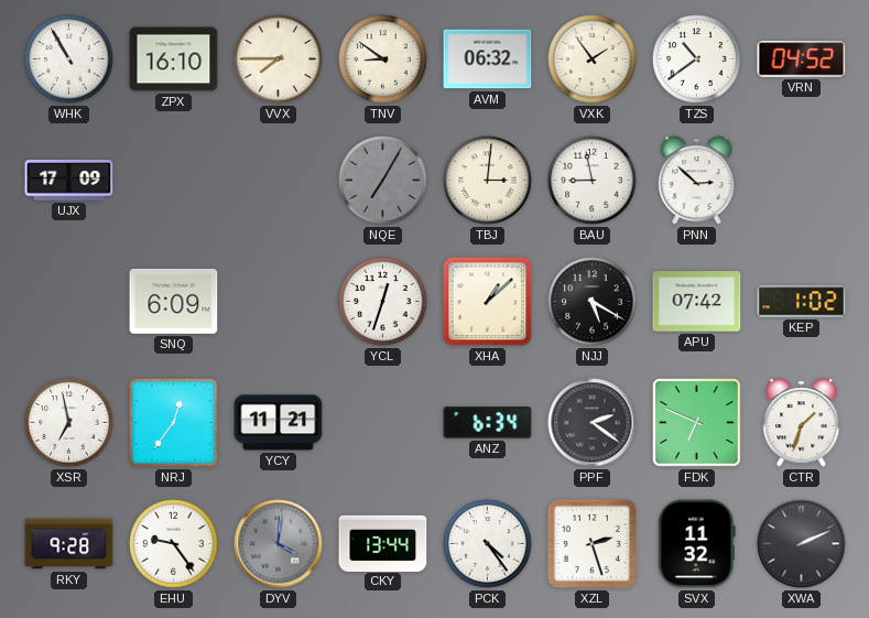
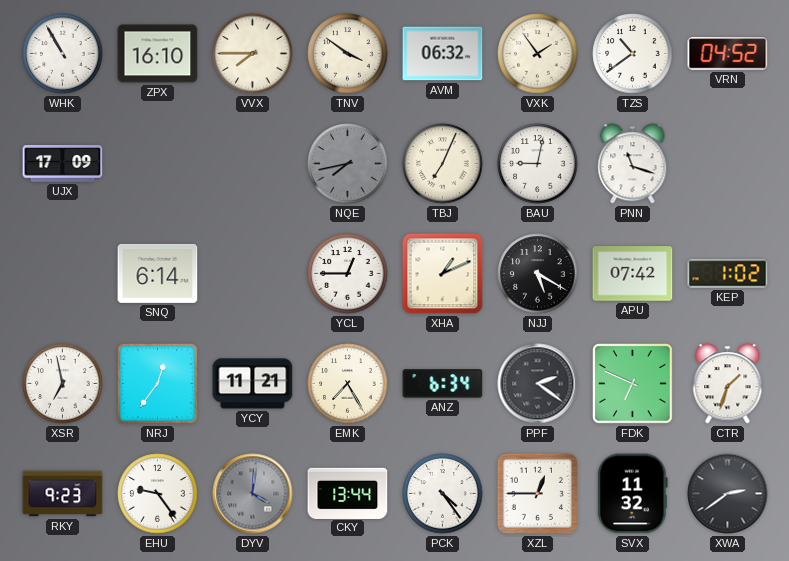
TNV: 8:51 -> 3:51
NQE: 7:05 -> 7:43
TBJ: 3:01 -> 7:04
BAU: 8:58 -> 9:02
PNN: 2:52 -> 11:18
SNQ: 6:09 -> 6:14
YCL: 12:33 -> 12:45
XHA: 1:08 -> 1:11
EMK: none -> 7:25
RKY: 9:28 -> 9:23
XZL: 2:27 -> 12:45
XWA: 2:11 -> 2:39
